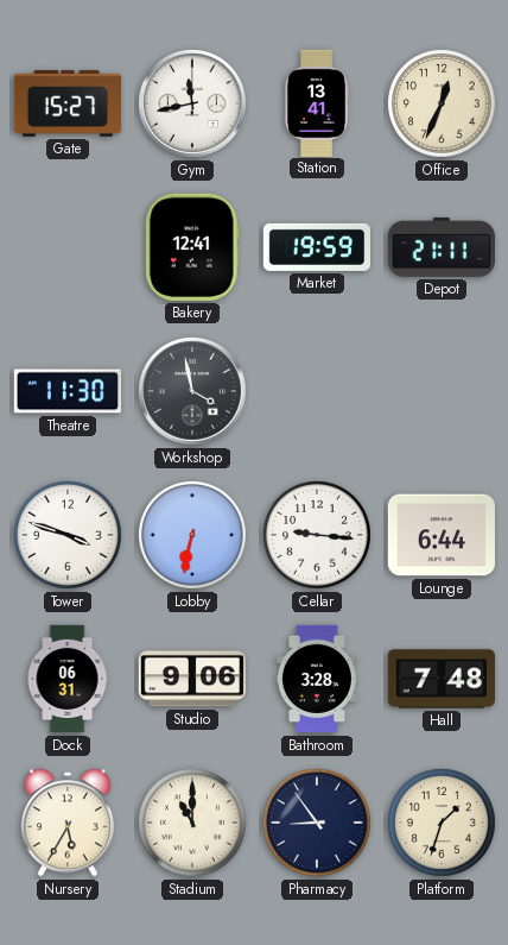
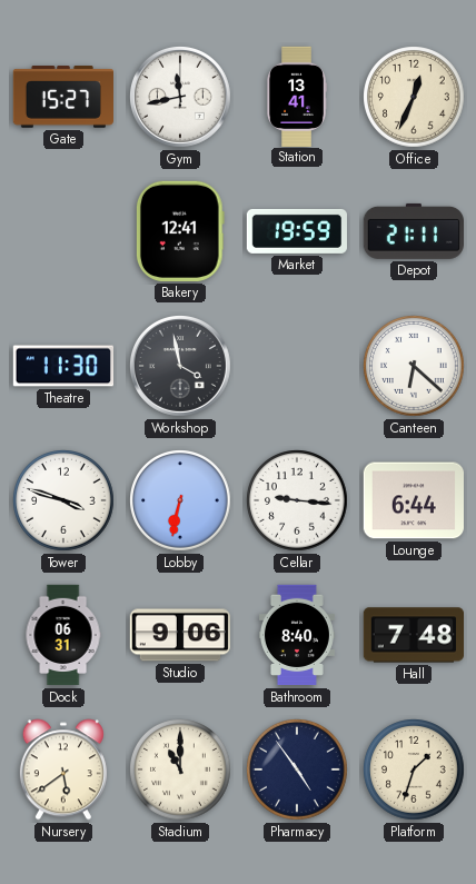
Canteen: none -> 6:22
Bathroom: 3:28 -> 8:40
Nursery: 5:35 -> 5:39
Pharmacy: 8:54 -> 4:54
